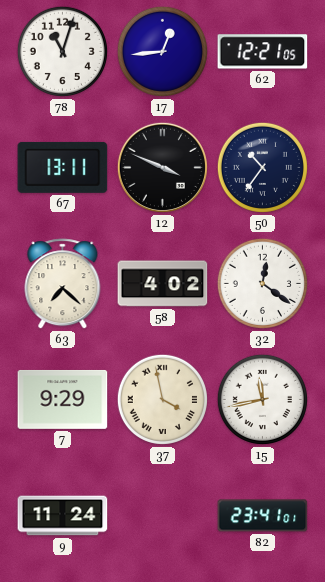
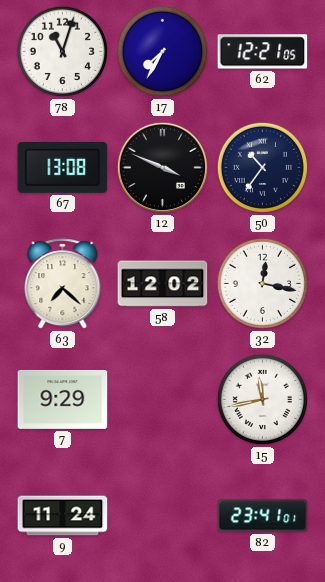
17: 12:44 -> 7:35
67: 13:11 -> 13:08
58: 4:02 -> 12:02
32: 12:21 -> 12:17
37: 3:58 -> none
